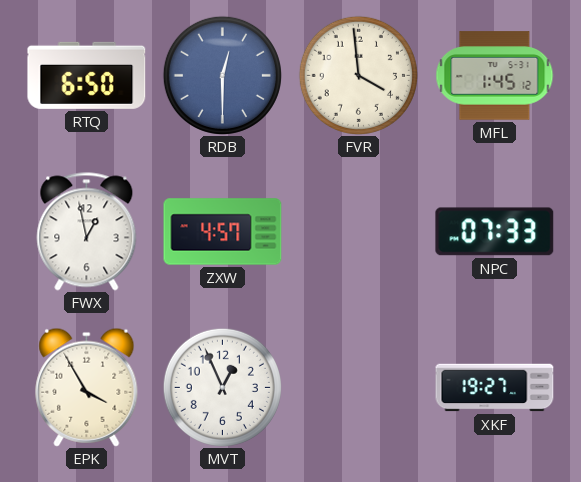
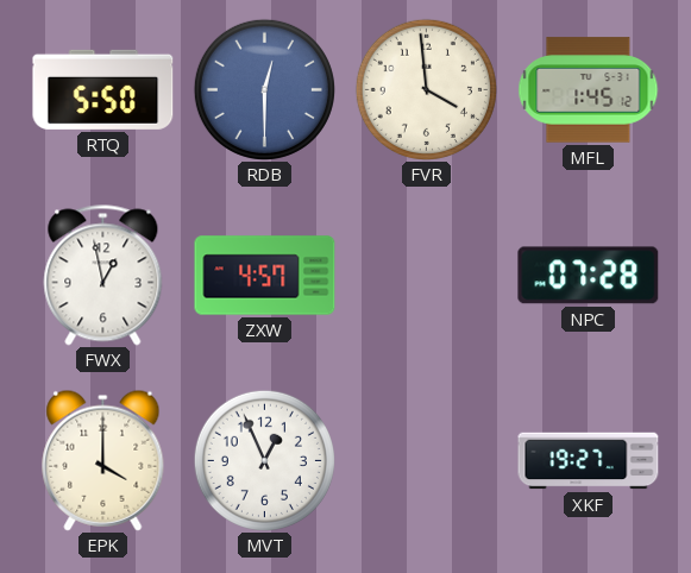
RTQ: 6:50 -> 5:50
NPC: 07:33 -> 07:28
EPK: 3:55 -> 4:00
